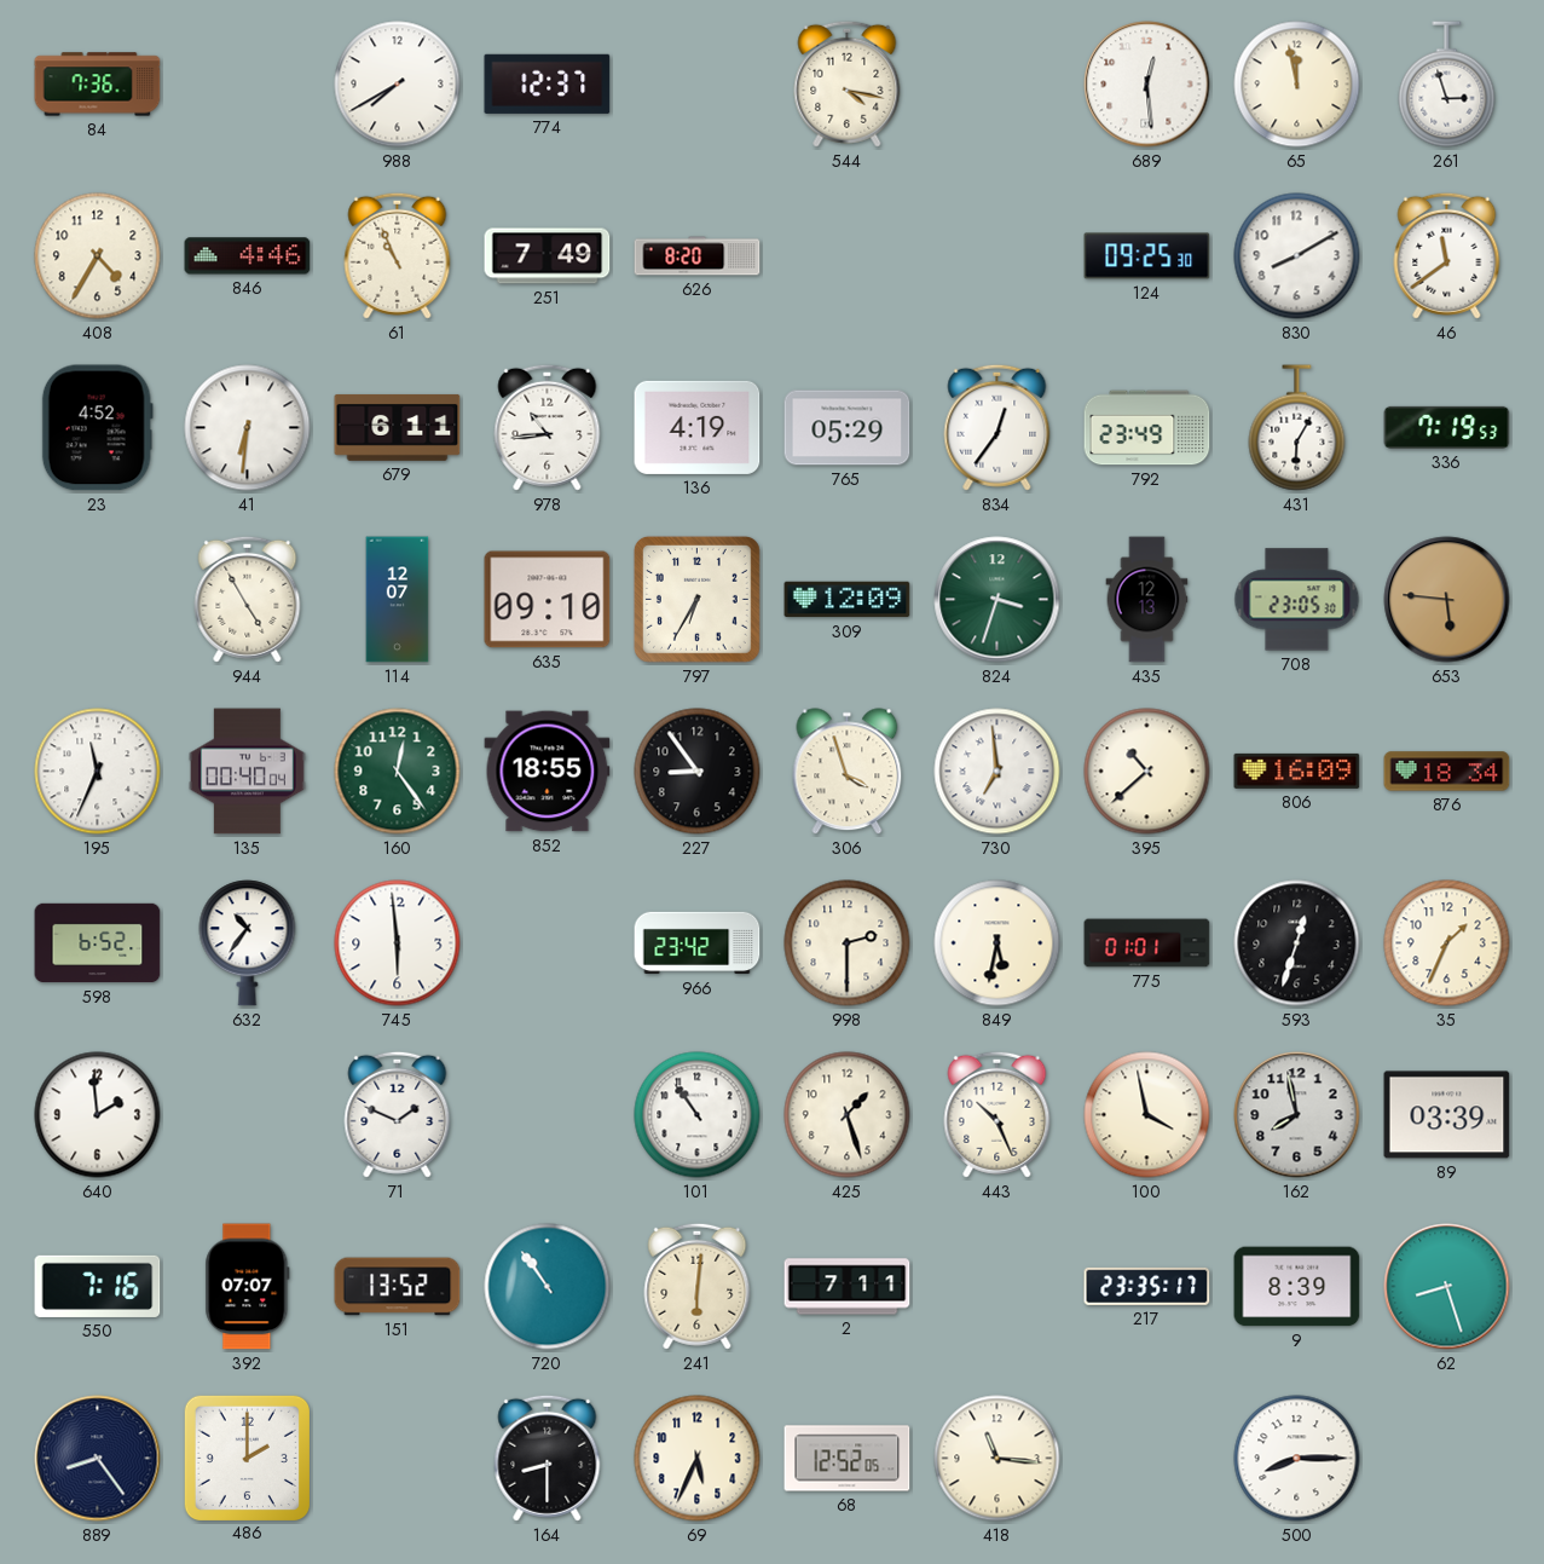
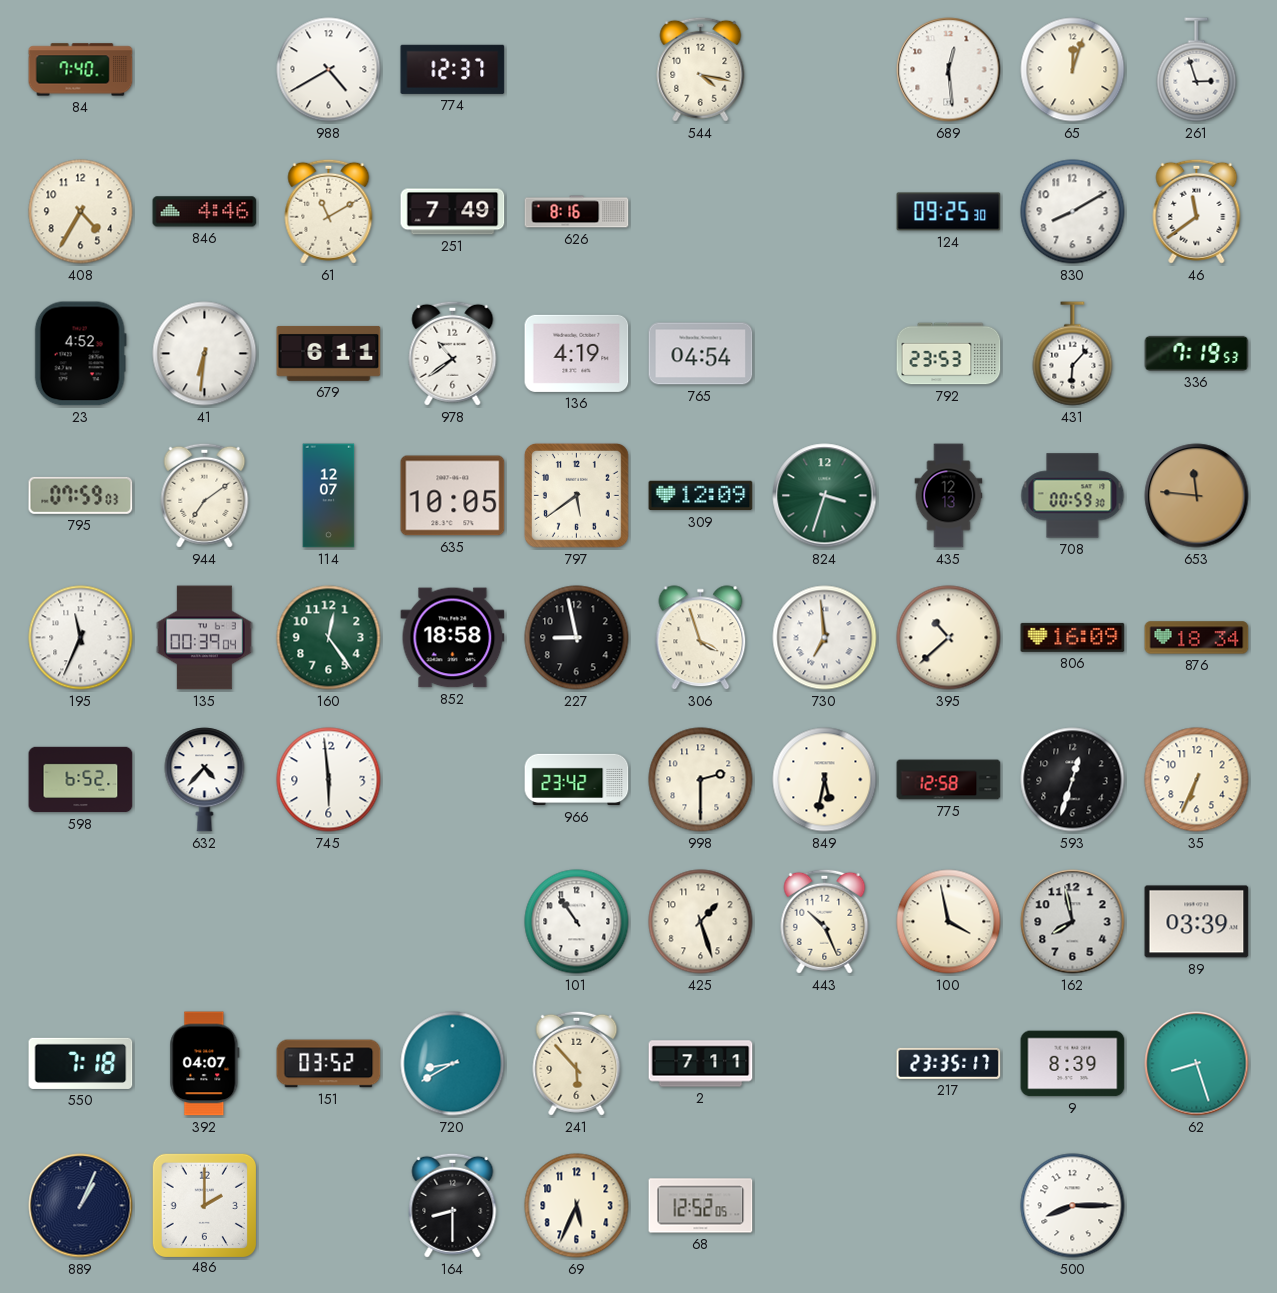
84: 7:36 -> 7:40
988: 7:40 -> 4:40
65: 11:58 -> 12:03
61: 10:56 -> 11:10
626: 8:20 -> 8:16
978: 10:44 -> 10:39
765: 05:29 -> 04:54
834: 12:36 -> none
792: 23:49 -> 23:53
431: 6:05 -> 6:07
795: none -> 07:59
944: 4:55 -> 7:09
635: 09:10 -> 10:05
797: 6:35 -> 5:39
708: 23:05 -> 00:59
653: 5:46 -> 11:46
135: 00:40 -> 00:39
852: 18:55 -> 18:58
227: 8:54 -> 8:58
632: 10:36 -> 4:37
775: 01:01 -> 12:58
35: 1:34 -> 6:34
640: 1:59 -> none
71: 1:49 -> none
550: 7:16 -> 7:18
392: 07:07 -> 04:07
151: 13:52 -> 03:52
720: 10:54 -> 8:40
241: 6:01 -> 5:53
889: 8:24 -> 1:04
418: 11:16 -> none
